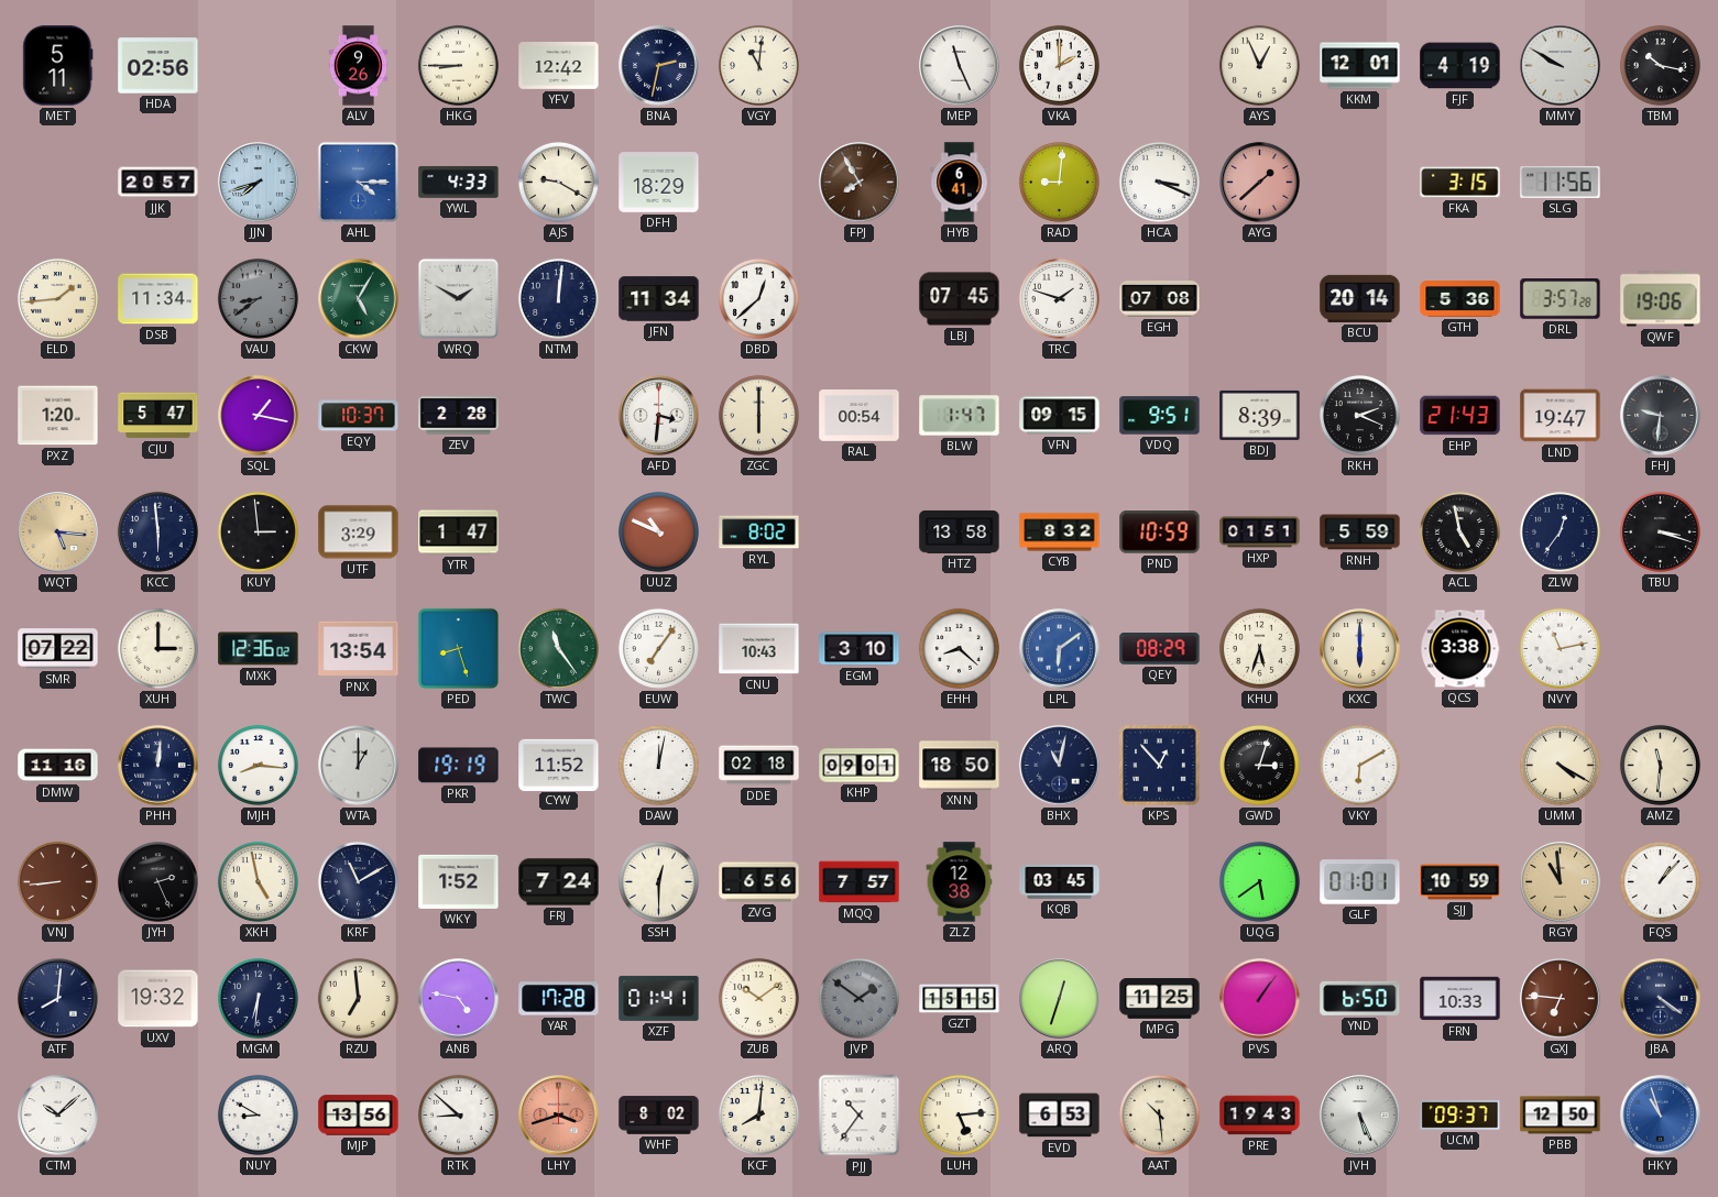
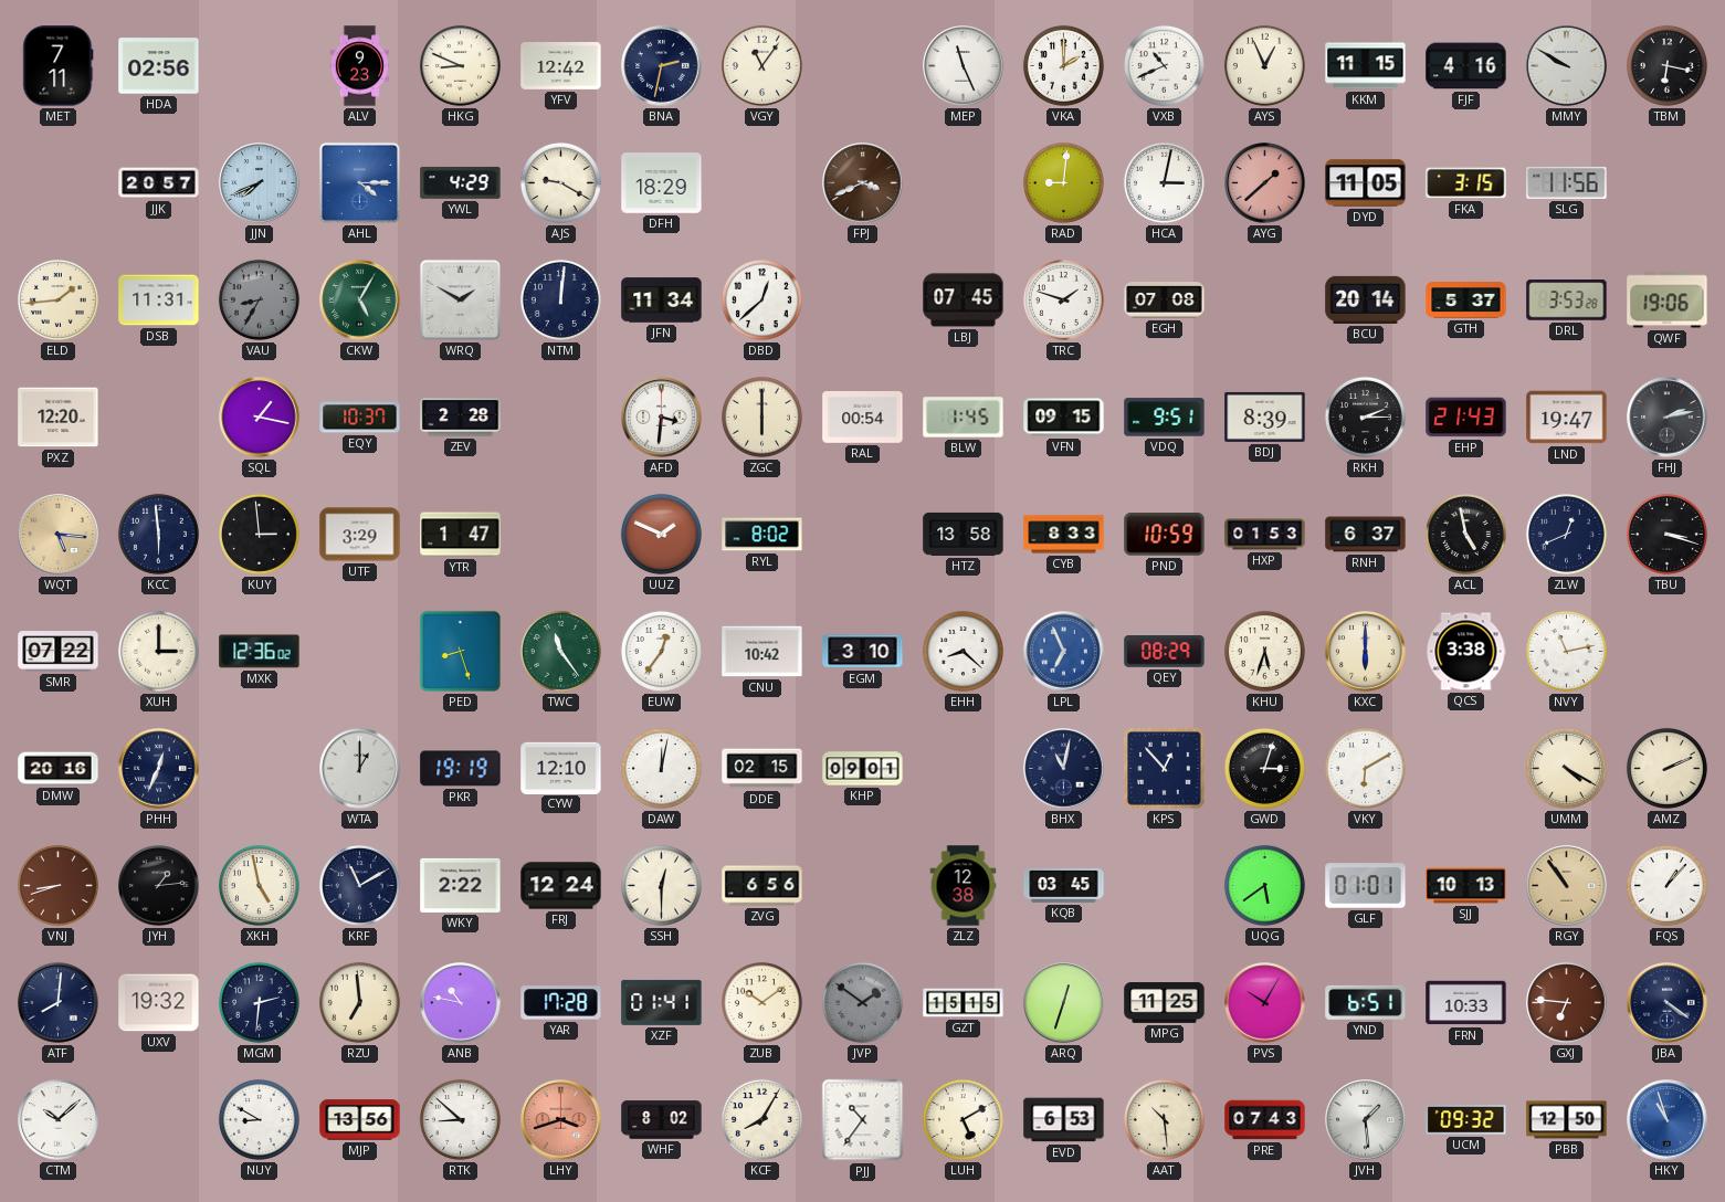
MET: 5:11 -> 7:11
ALV: 9:26 -> 9:23
HKG: 8:45 -> 8:49
VGY: 11:01 -> 11:06
VXB: none -> 10:41
KKM: 12:01 -> 11:15
FJF: 4:19 -> 4:16
TBM: 10:17 -> 6:17
JJN: 7:42 -> 7:41
YWL: 4:33 -> 4:29
FPJ: 7:55 -> 3:41
HYB: 6:41 -> none
HCA: 3:19 -> 3:02
DYD: none -> 11:05
DSB: 11:34 -> 11:31
VAU: 8:39 -> 8:35
GTH: 5:36 -> 5:37
DRL: 3:57 -> 3:53
PXZ: 1:20 -> 12:20
CJU: 5:47 -> none
BLW: 1:47 -> 1:45
RKH: 2:19 -> 2:15
FHJ: 9:31 -> 2:13
UUZ: 10:49 -> 1:49
CYB: 8:32 -> 8:33
HXP: 01:51 -> 01:53
RNH: 5:59 -> 6:37
ZLW: 12:36 -> 12:41
PNX: 13:54 -> none
EUW: 7:06 -> 12:36
CNU: 10:43 -> 10:42
LPL: 6:09 -> 6:56
DMW: 11:16 -> 20:16
PHH: 12:01 -> 12:34
MJH: 8:16 -> none
CYW: 11:52 -> 12:10
DDE: 02:18 -> 02:15
XNN: 18:50 -> none
AMZ: 11:31 -> 2:11
VNJ: 8:44 -> 8:42
JYH: 2:26 -> 1:14
WKY: 1:52 -> 2:22
FRJ: 7:24 -> 12:24
MQQ: 7:57 -> none
SJJ: 10:59 -> 10:13
RGY: 10:59 -> 10:54
MGM: 6:31 -> 2:31
ANB: 4:47 -> 10:47
PVS: 1:06 -> 10:05
YND: 6:50 -> 6:51
KCF: 8:01 -> 8:05
LUH: 5:14 -> 5:10
PRE: 19:43 -> 07:43
JVH: 5:26 -> 1:29
UCM: 09:37 -> 09:32
